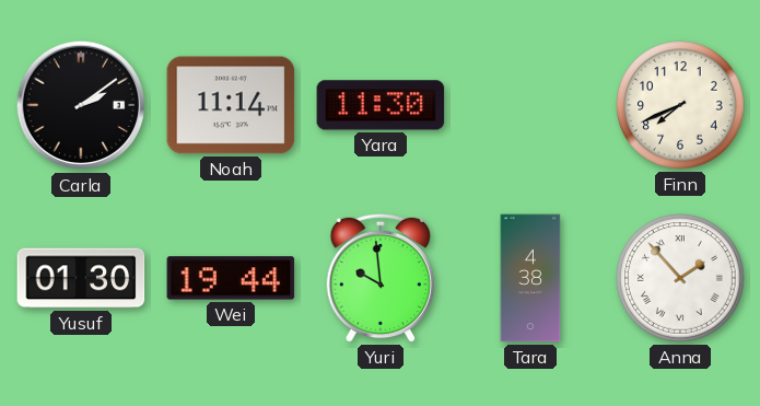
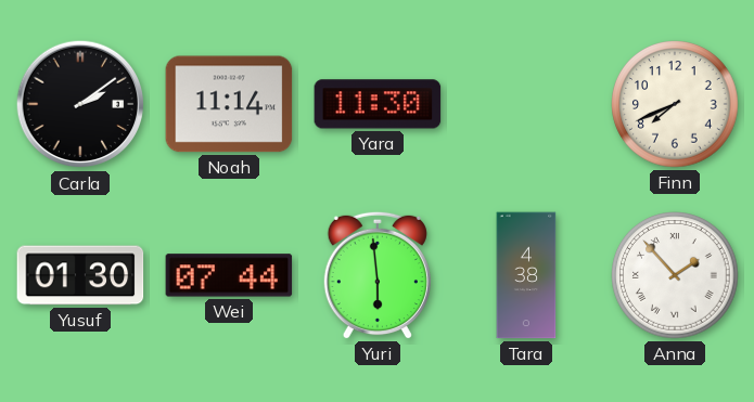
Wei: 19:44 -> 07:44
Yuri: 9:59 -> 5:59
